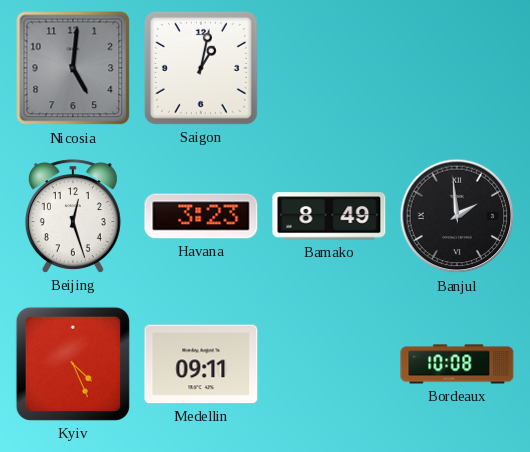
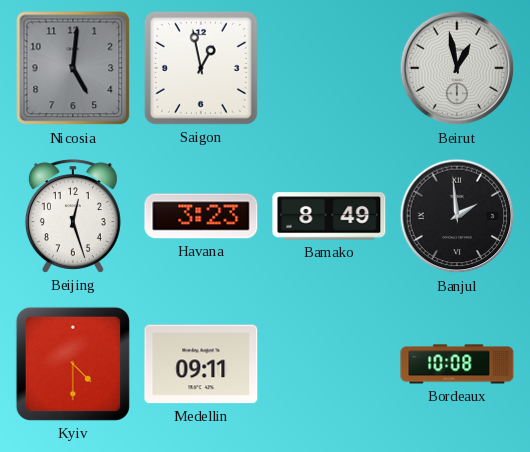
Saigon: 1:02 -> 12:58
Beirut: none -> 12:58
Kyiv: 4:26 -> 4:30
